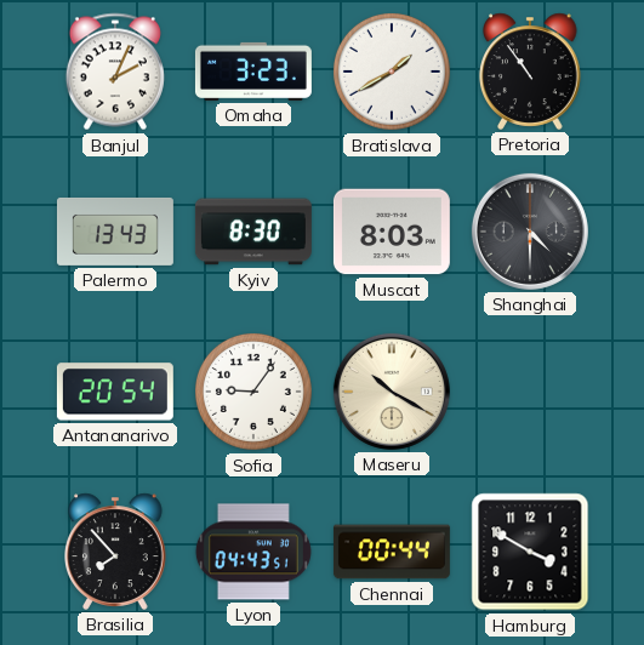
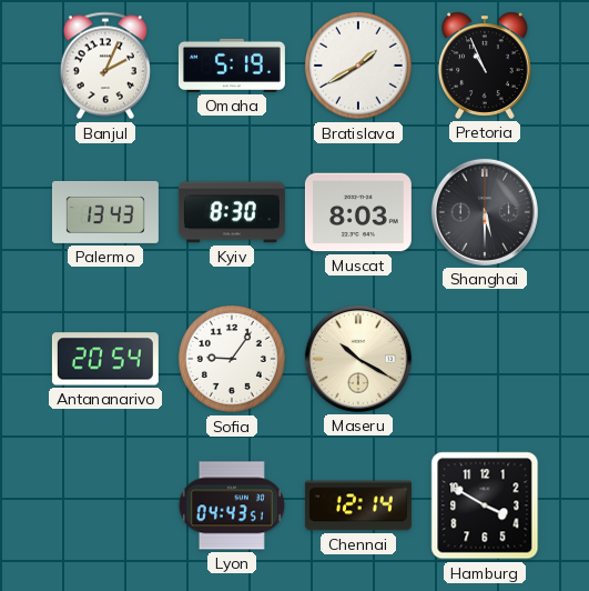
Omaha: 3:23 -> 5:19
Pretoria: 10:54 -> 10:56
Shanghai: 4:30 -> 5:30
Brasilia: 7:53 -> none
Chennai: 00:44 -> 12:14
